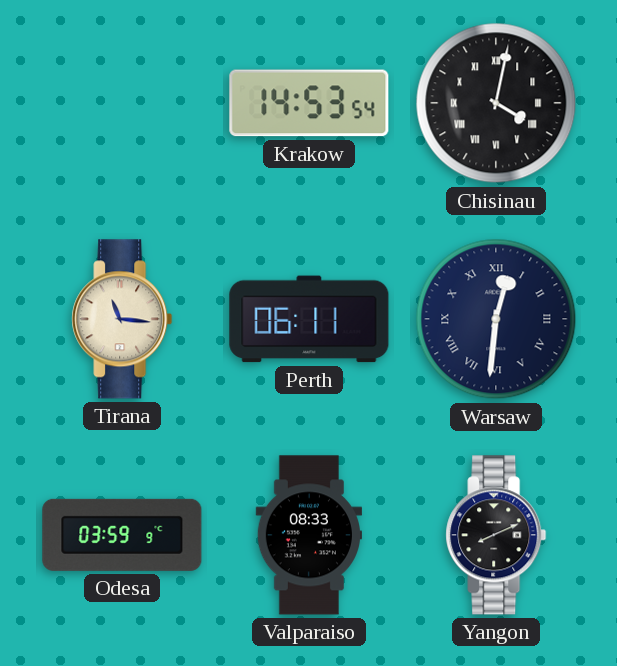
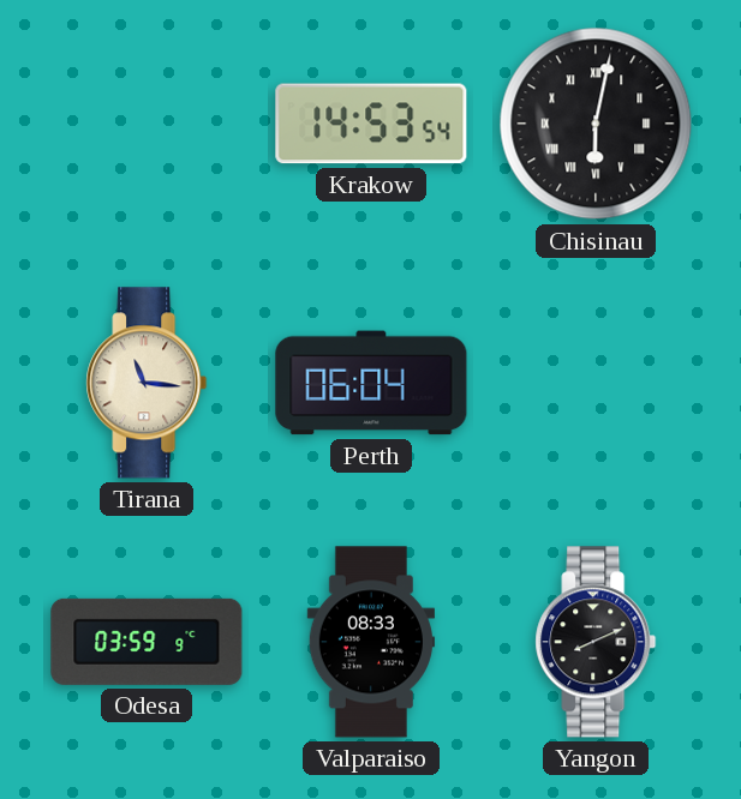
Chisinau: 4:02 -> 6:02
Perth: 06:11 -> 06:04
Warsaw: 12:31 -> none
